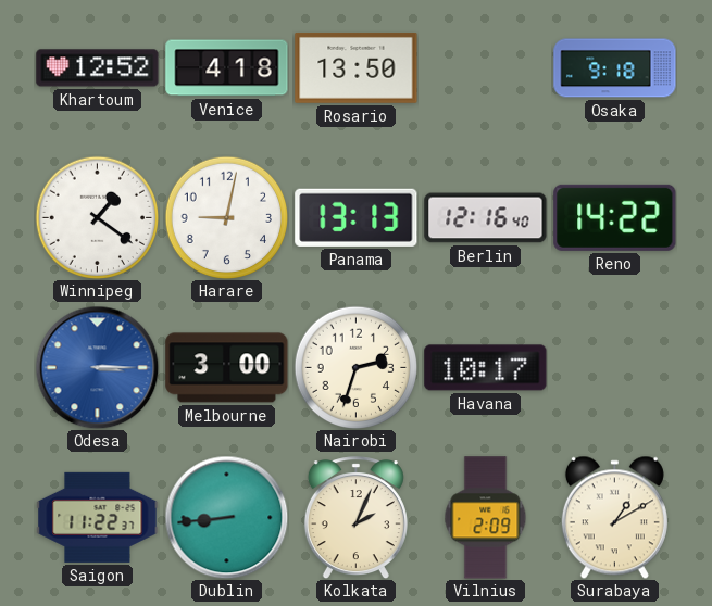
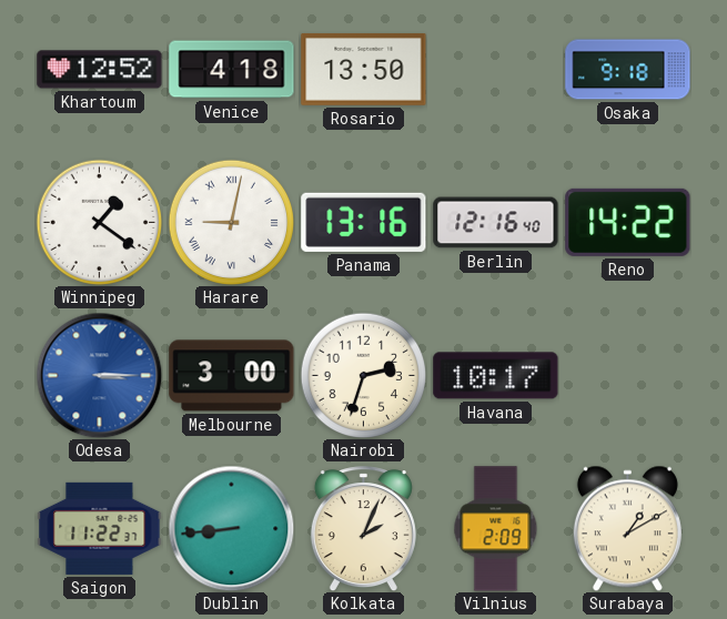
Harare numerals: Arabic -> Roman
Panama: 13:13 -> 13:16
